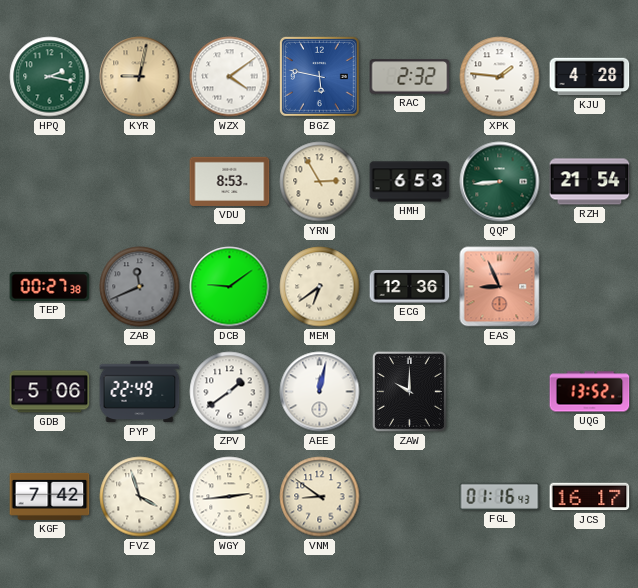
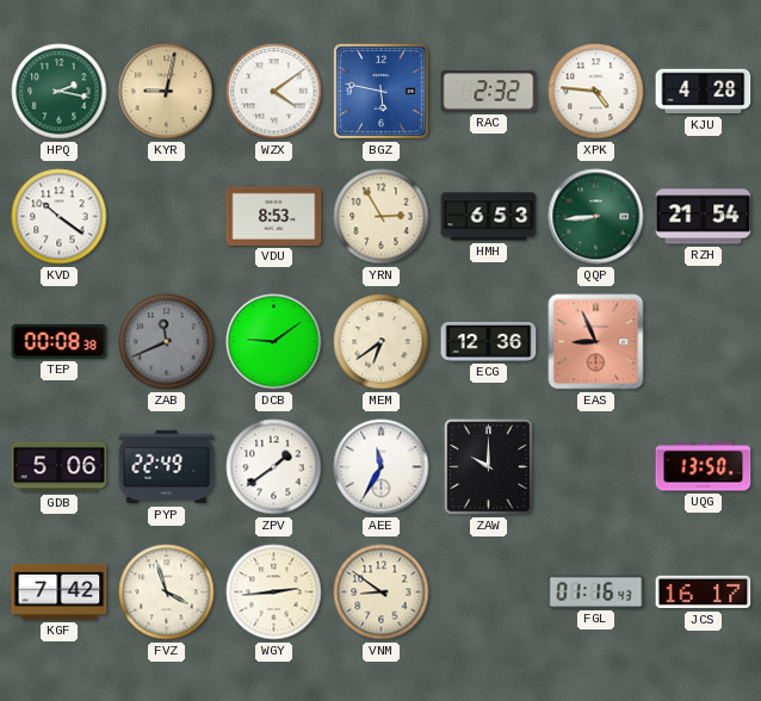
XPK: 1:46 -> 4:46
KVD: none -> 10:21
TEP: 00:27 -> 00:08
AEE: 12:02 -> 11:35
UQG: 13:52 -> 13:50
